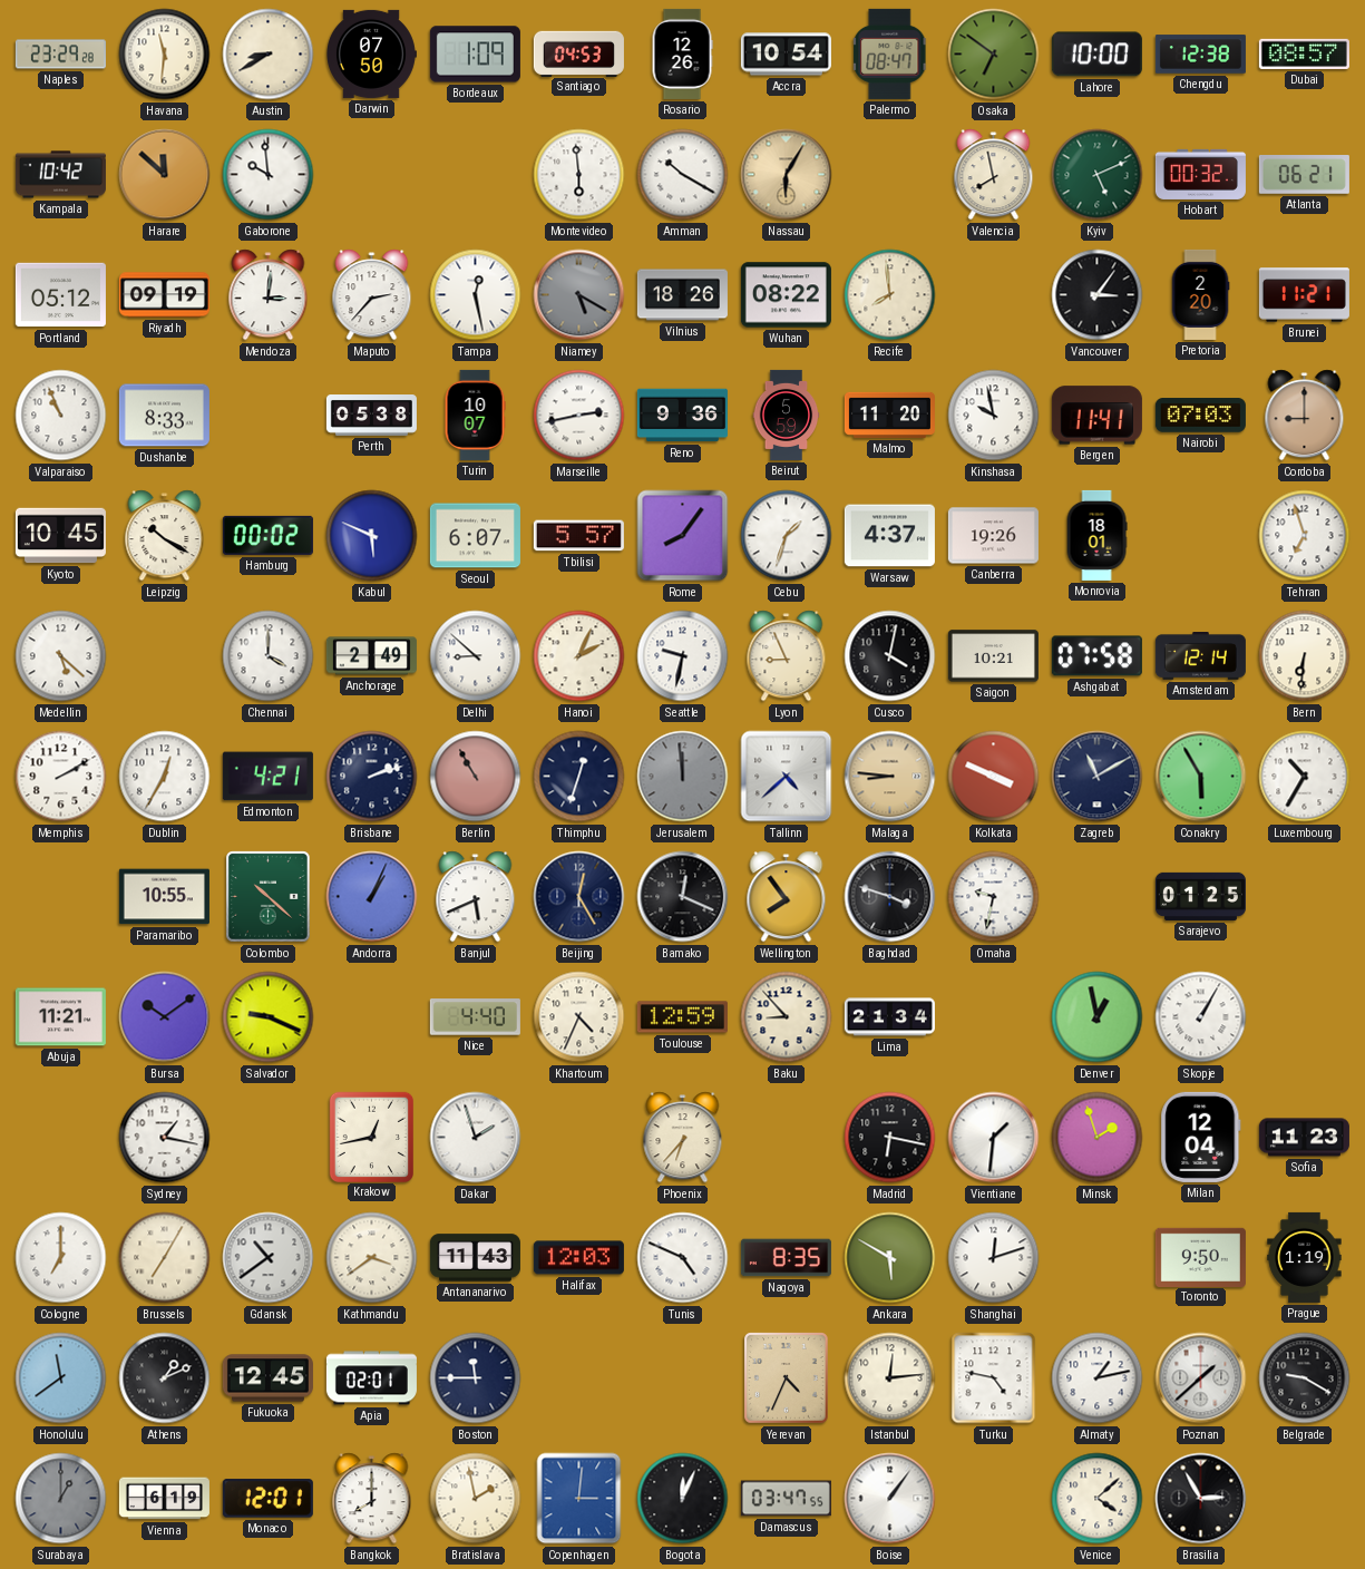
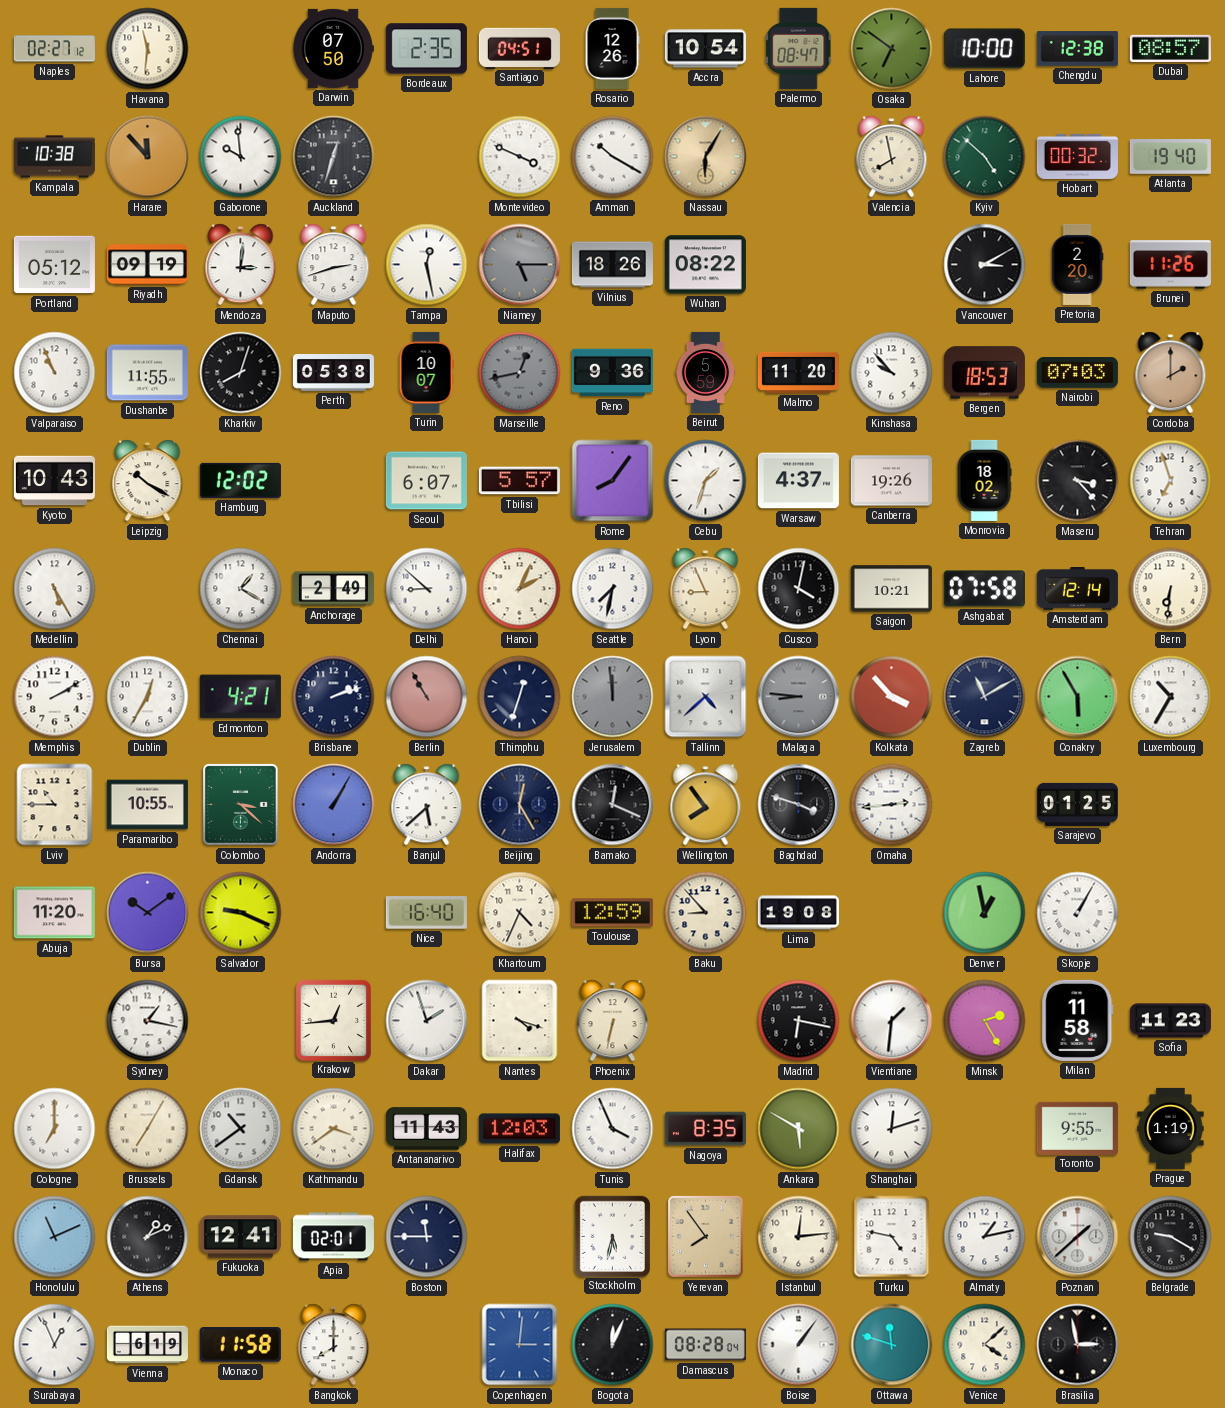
Naples: 23:29 -> 02:27
Austin: 8:40 -> none
Bordeaux: 1:09 -> 2:35
Santiago: 04:53 -> 04:51
Kampala: 10:42 -> 10:38
Harare: 11:52 -> 11:53
Auckland: none -> 12:33
Montevideo: 5:59 -> 3:49
Kyiv: 5:11 -> 4:52
Atlanta: 06:21 -> 19:40
Maputo: 2:37 -> 2:42
Niamey: 5:20 -> 5:15
Recife: 7:59 -> none
Vancouver: 3:06 -> 3:10
Brunei: 11:21 -> 11:26
Dushanbe: 8:33 -> 11:55
Kharkiv: none -> 8:03
Marseille: 2:43 -> 12:43
Marseille dial: white -> grey
Kinshasa: 9:58 -> 9:53
Bergen: 11:41 -> 18:53
Cordoba: 9:00 -> 2:00
Kyoto: 10:45 -> 10:43
Hamburg: 00:02 -> 12:02
Kabul: 5:49 -> none
Monrovia: 18:01 -> 18:02
Maseru: none -> 3:23
Medellin: 5:22 -> 5:25
Chennai: 4:00 -> 1:20
Seattle: 9:32 -> 7:32
Malaga dial: champagne -> grey
Kolkata: 3:49 -> 3:53
Lviv: none -> 10:45
Colombo: 10:22 -> 3:22
Andorra: 1:04 -> 1:05
Banjul: 5:41 -> 5:38
Omaha: 9:32 -> 2:44
Abuja: 11:21 -> 11:20
Nice: 4:40 -> 16:40
Lima: 21:34 -> 19:08
Krakow: 12:43 -> 12:44
Nantes: none -> 4:18
Phoenix: 6:37 -> 6:32
Minsk: 1:57 -> 2:25
Milan: 12:04 -> 11:58
Tunis: 4:49 -> 3:56
Toronto: 9:50 -> 9:55
Honolulu: 11:39 -> 11:11
Fukuoka: 12:45 -> 12:41
Stockholm: none -> 5:32
Yerevan: 4:34 -> 7:54
Surabaya: 1:00 -> 12:56
Surabaya dial: grey -> white
Monaco: 12:01 -> 11:58
Bratislava: 1:58 -> none
Damascus: 03:47 -> 08:28
Ottawa: none -> 11:48
Brasilia: 2:55 -> 2:58
